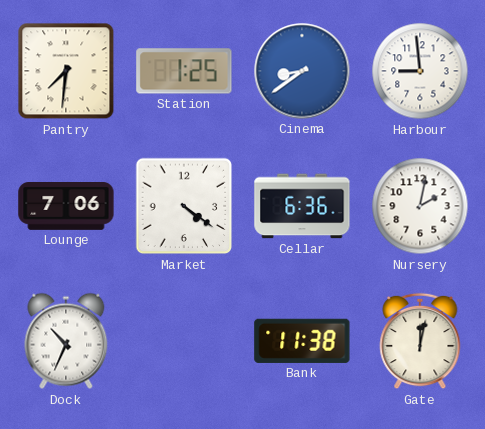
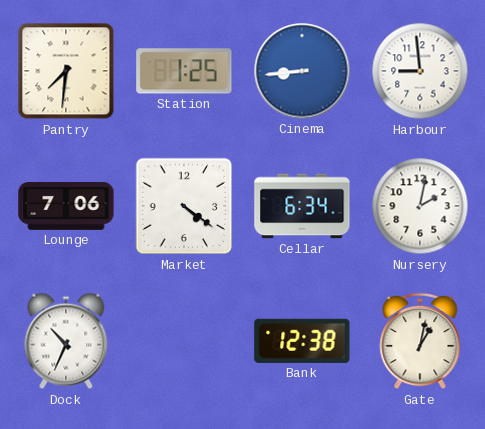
Cinema: 8:39 -> 8:44
Cellar: 6:36 -> 6:34
Bank: 11:38 -> 12:38
Gate: 12:02 -> 1:02
